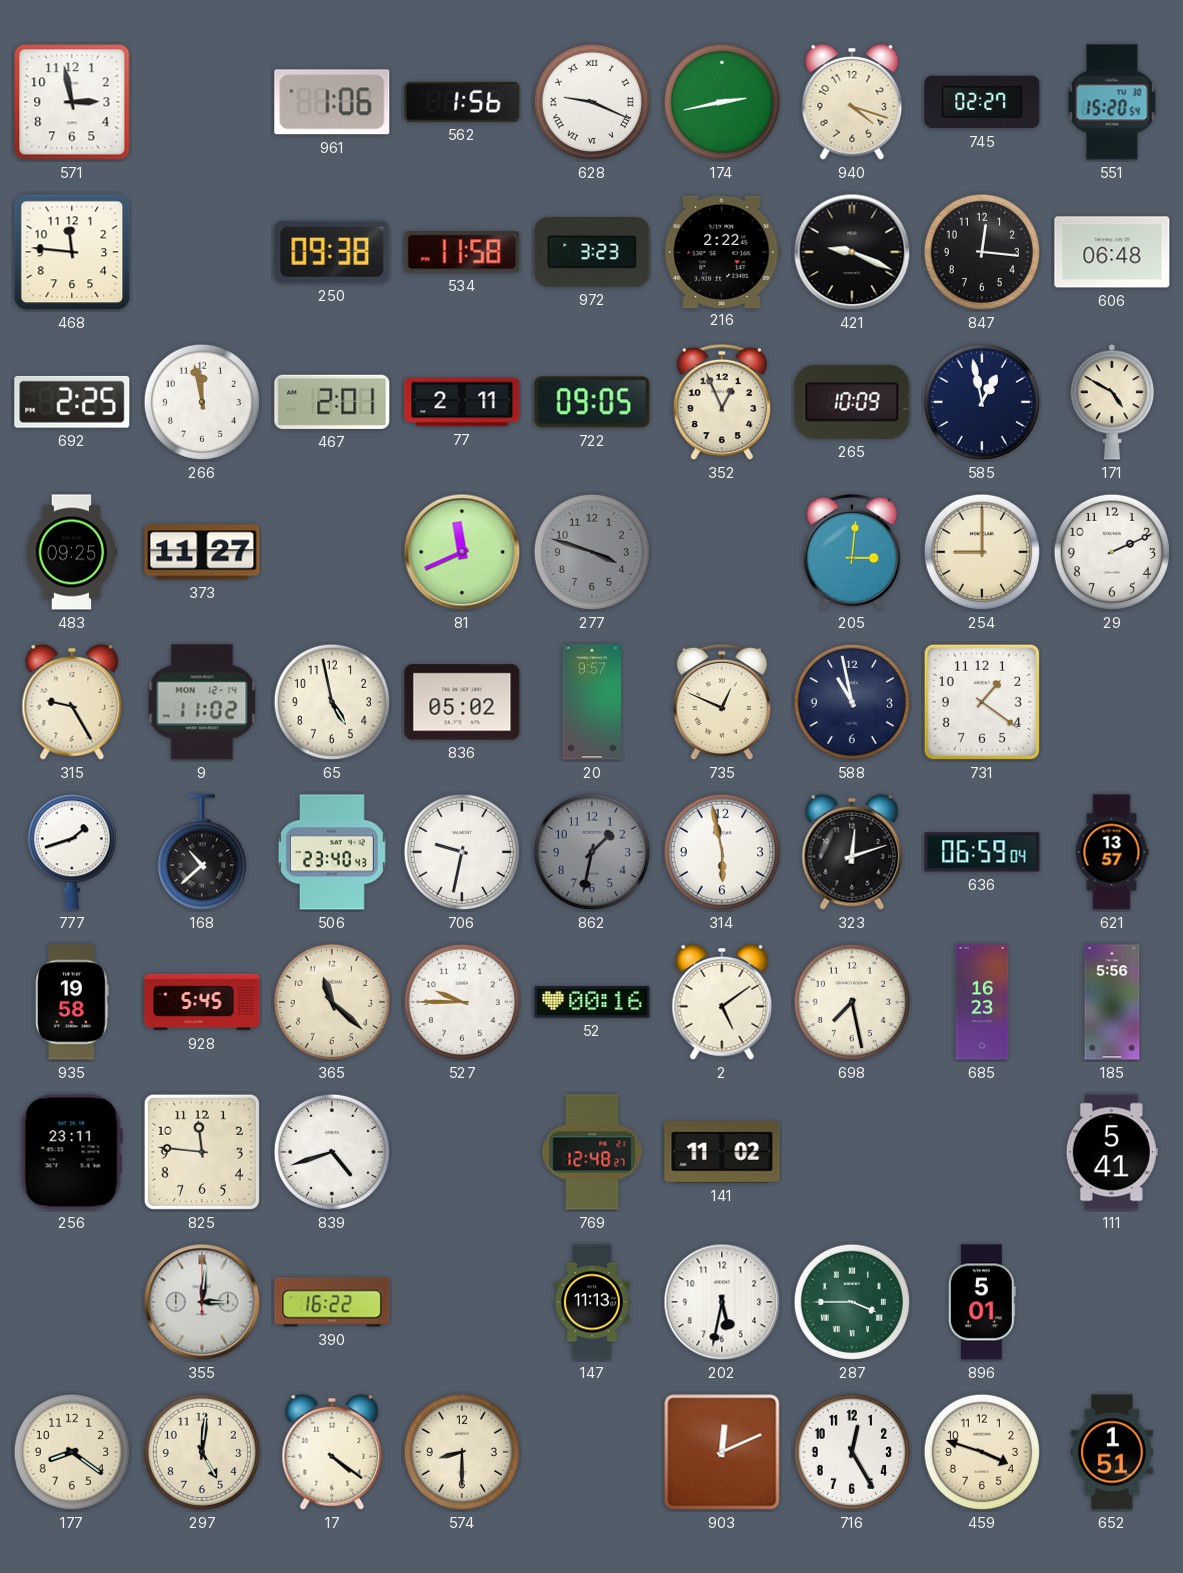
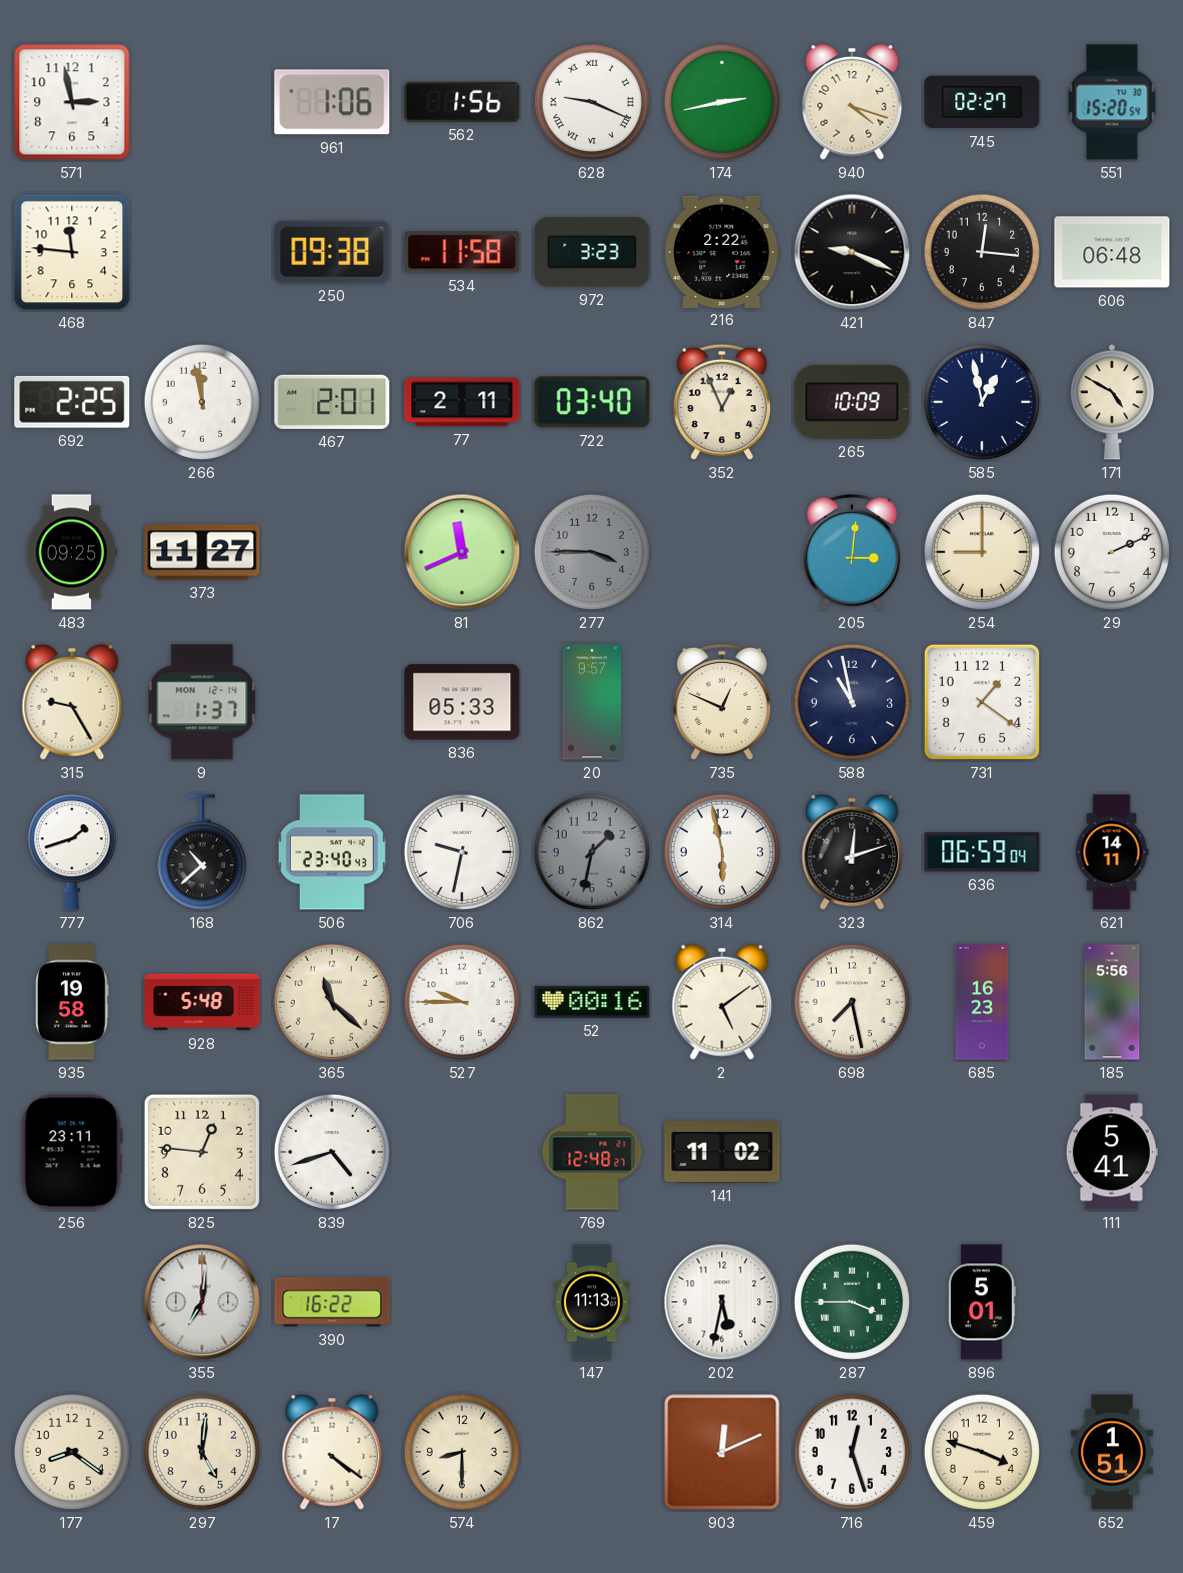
722: 09:05 -> 03:40
277: 3:48 -> 3:45
9: 11:02 -> 1:37
65: 4:58 -> none
836: 05:02 -> 05:33
621: 13:57 -> 14:11
928: 5:45 -> 5:48
825: 11:46 -> 12:46
355: 3:01 -> 7:01
716: 12:25 -> 12:27
